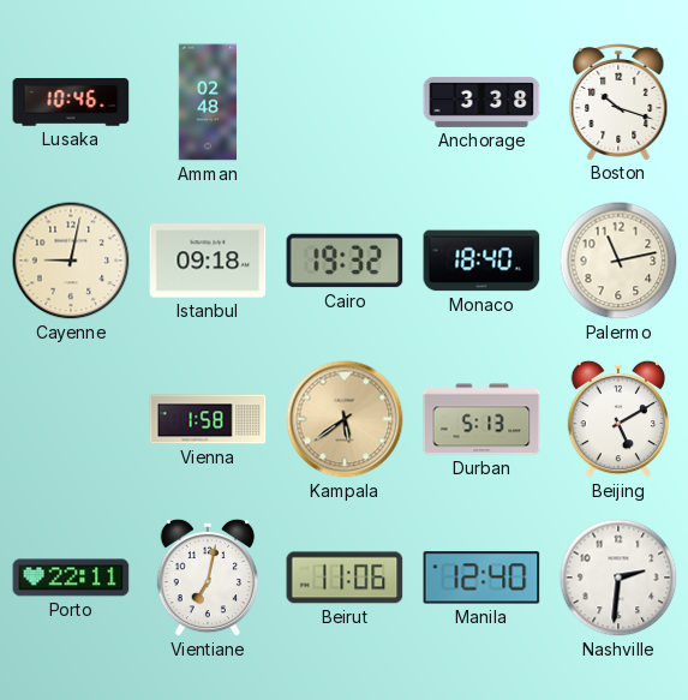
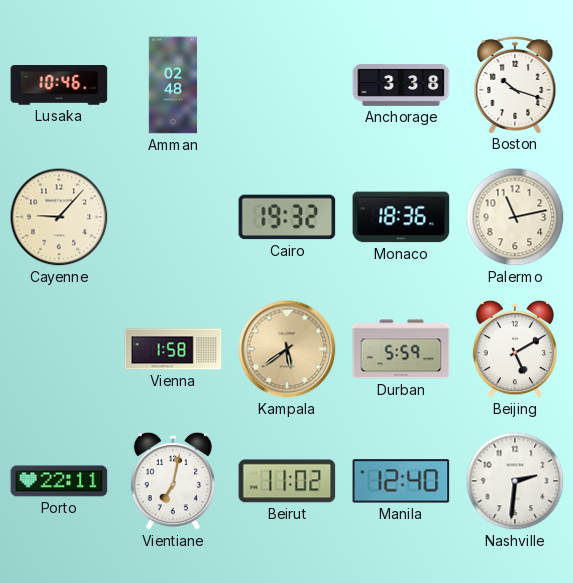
Cayenne: 9:02 -> 9:07
Istanbul: 09:18 -> none
Monaco: 18:40 -> 18:36
Durban: 5:13 -> 5:59
Beirut: 11:06 -> 11:02
